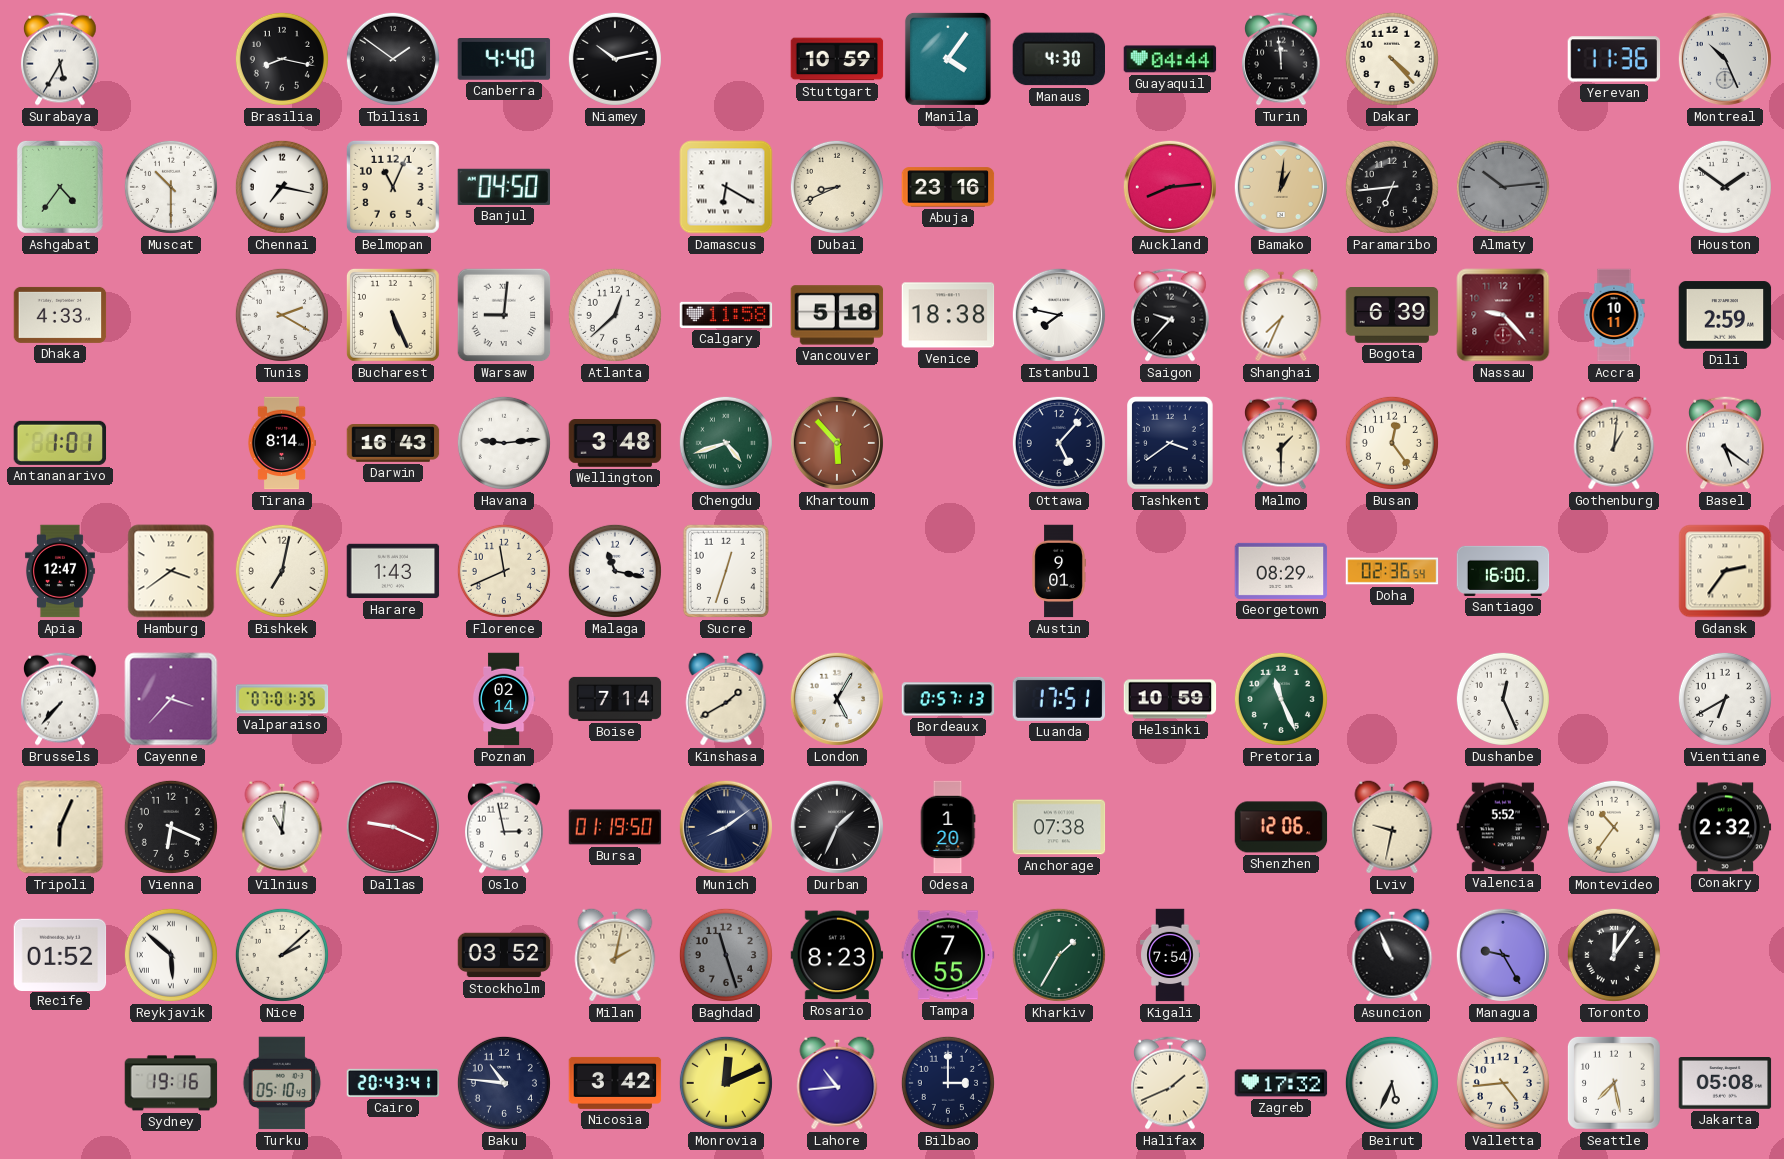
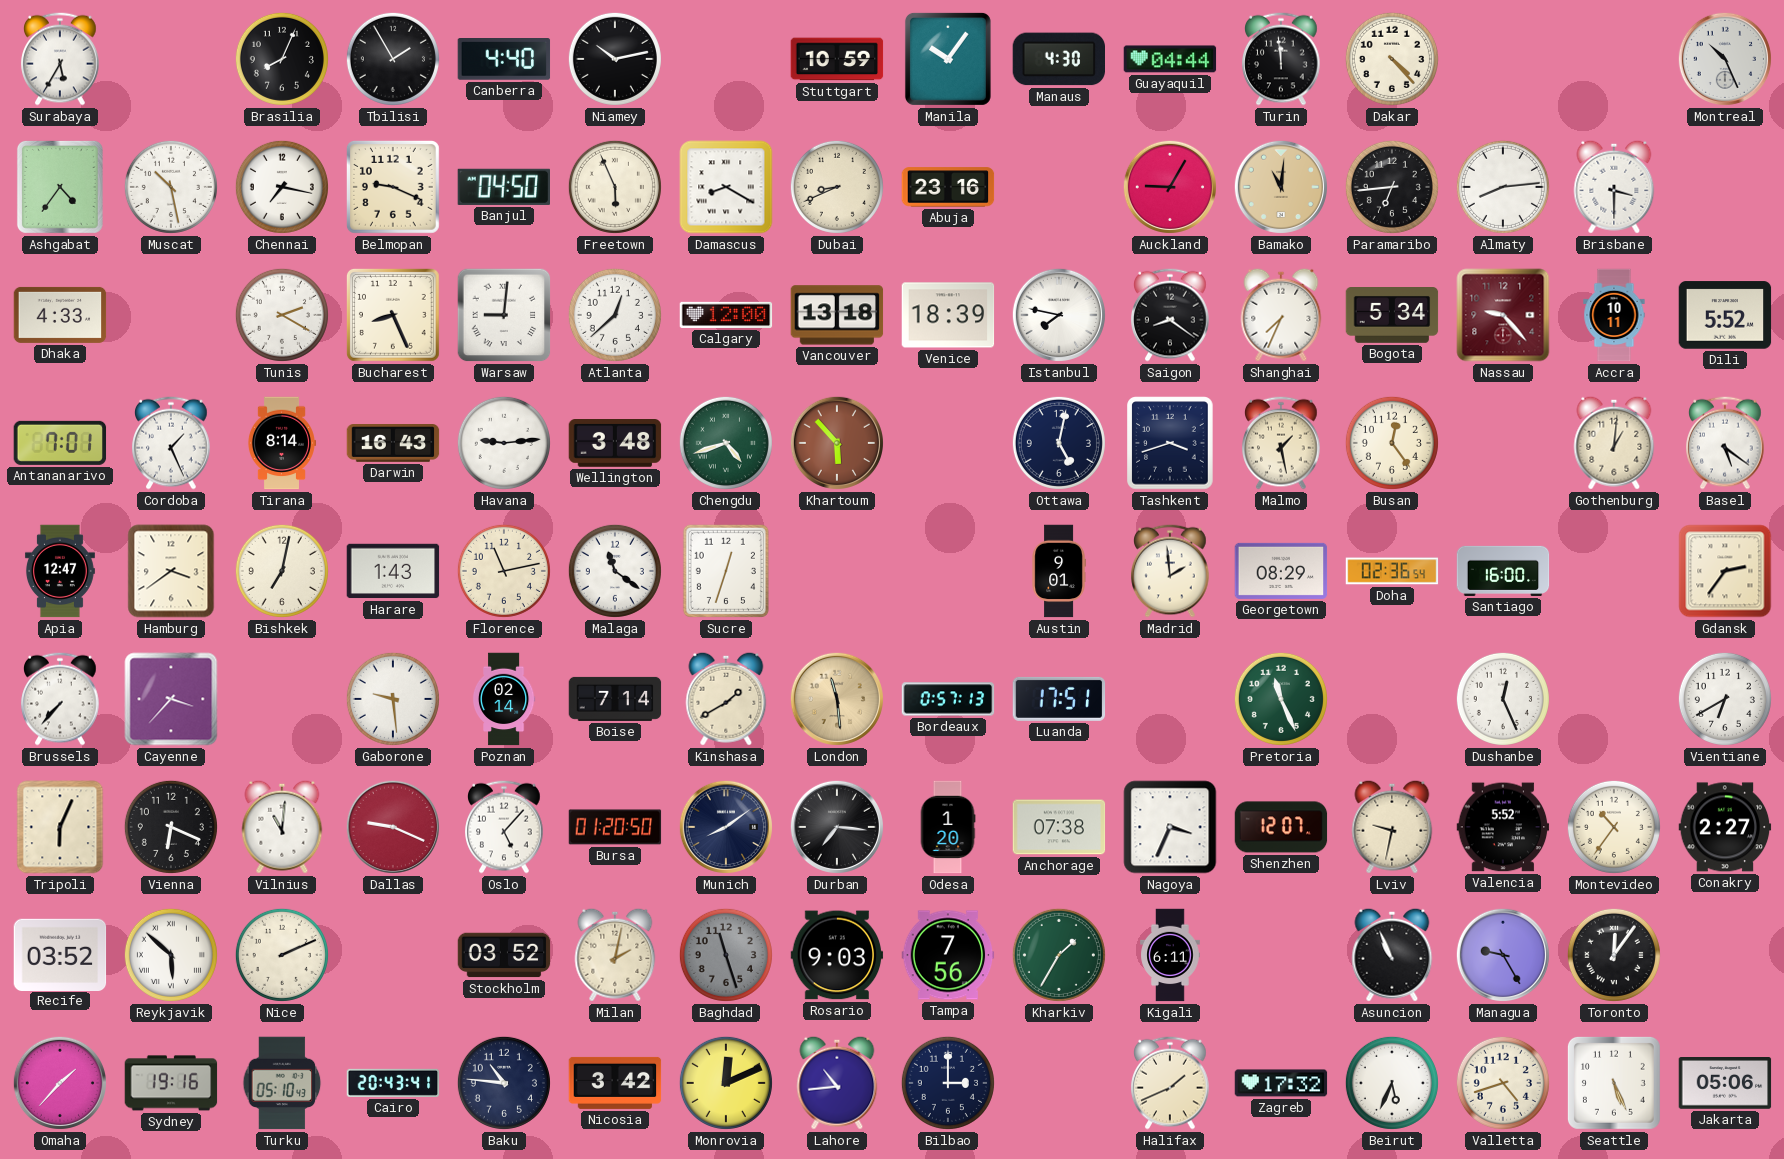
Brasilia: 8:17 -> 8:04
Tbilisi: 1:51 -> 1:55
Manila: 4:06 -> 10:06
Yerevan: 11:36 -> none
Muscat: 10:30 -> 10:28
Belmopan: 11:04 -> 9:19
Freetown: none -> 5:56
Damascus: 6:20 -> 8:20
Auckland: 8:14 -> 9:05
Bamako: 1:01 -> 11:01
Almaty: 10:14 -> 8:14
Almaty dial: grey -> white
Brisbane: none -> 3:30
Houston: 1:51 -> none
Bucharest: 5:26 -> 8:26
Calgary: 11:58 -> 12:00
Vancouver: 5:18 -> 13:18
Venice: 18:38 -> 18:39
Saigon: 9:37 -> 8:21
Bogota: 6:39 -> 5:34
Dili: 2:59 -> 5:52
Antananarivo: 1:01 -> 7:01
Cordoba: none -> 1:26
Ottawa: 5:07 -> 5:02
Tashkent: 3:39 -> 3:42
Malmo: 1:30 -> 1:28
Florence: 11:41 -> 11:13
Malaga: 11:17 -> 11:21
Madrid: none -> 1:59
Valparaiso: 07:01 -> none
Gaborone: none -> 9:29
London: 5:05 -> 11:29
London dial: white -> champagne
Helsinki: 10:59 -> none
Oslo: 2:58 -> 5:07
Bursa: 01:19 -> 01:20
Durban: 1:34 -> 7:16
Nagoya: none -> 3:34
Shenzhen: 12:06 -> 12:07
Conakry: 2:32 -> 2:27
Recife: 01:52 -> 03:52
Nice: 2:08 -> 2:11
Rosario: 8:23 -> 9:03
Tampa: 7:55 -> 7:56
Kigali: 7:54 -> 6:11
Omaha: none -> 1:37
Valletta: 4:44 -> 4:42
Seattle: 7:28 -> 5:26
Jakarta: 05:08 -> 05:06
